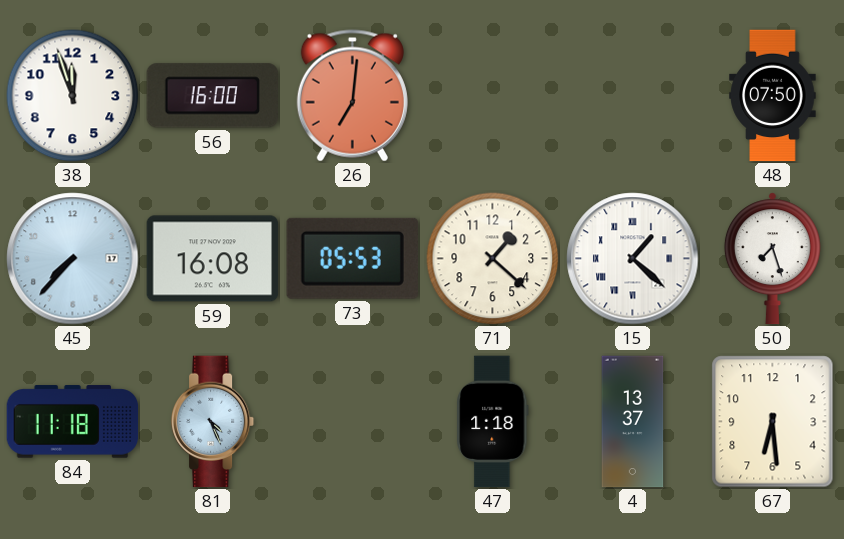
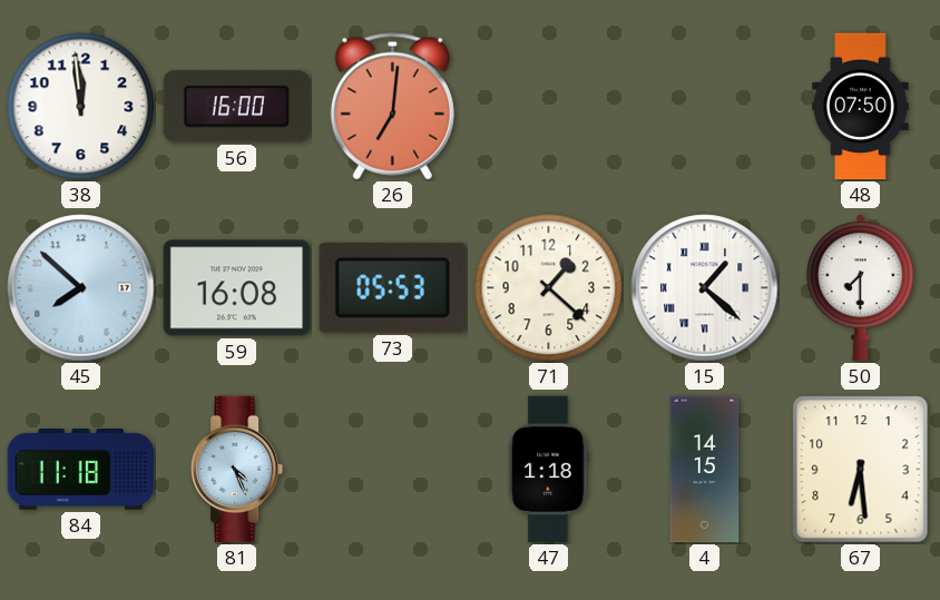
38: 11:57 -> 11:59
45: 7:37 -> 7:52
50: 7:27 -> 7:30
4: 13:37 -> 14:15
